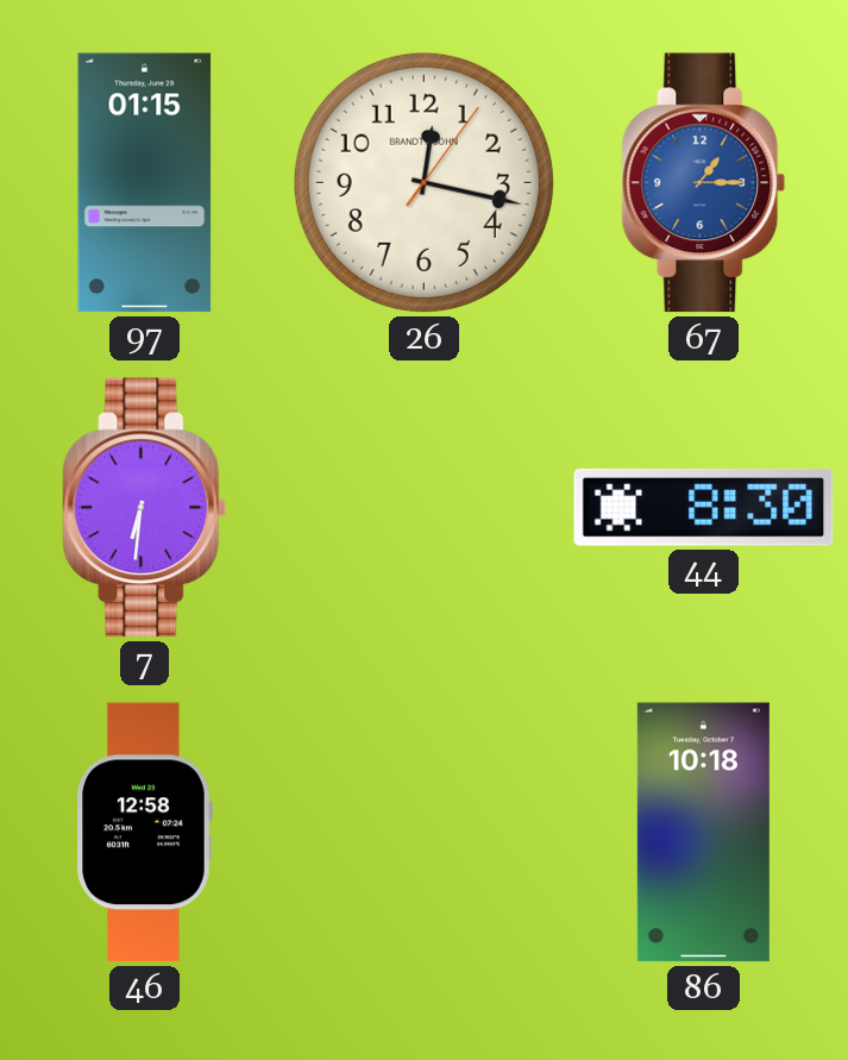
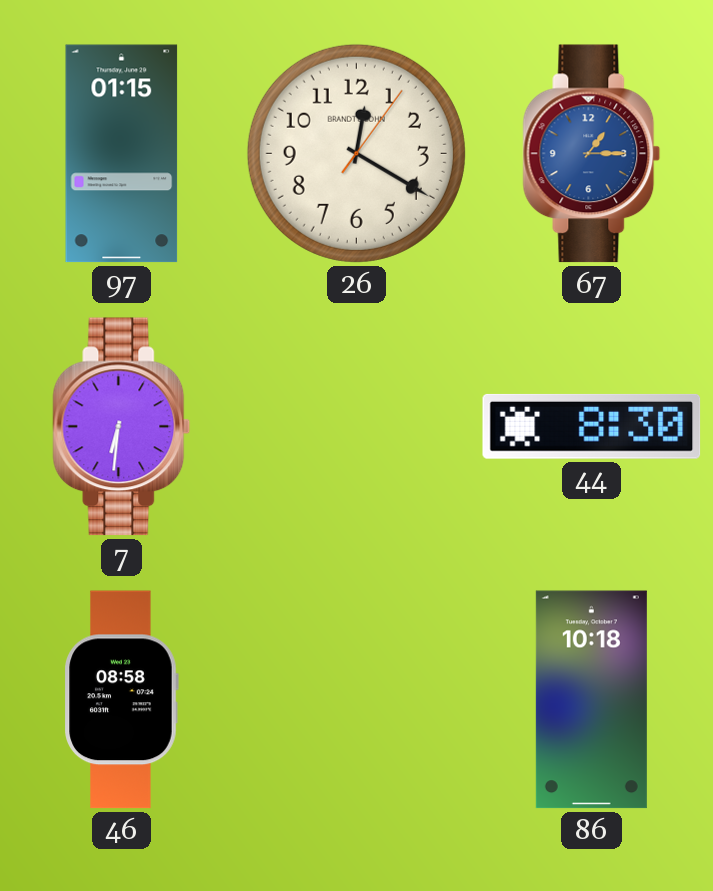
26: 12:17 -> 12:20
46: 12:58 -> 08:58
